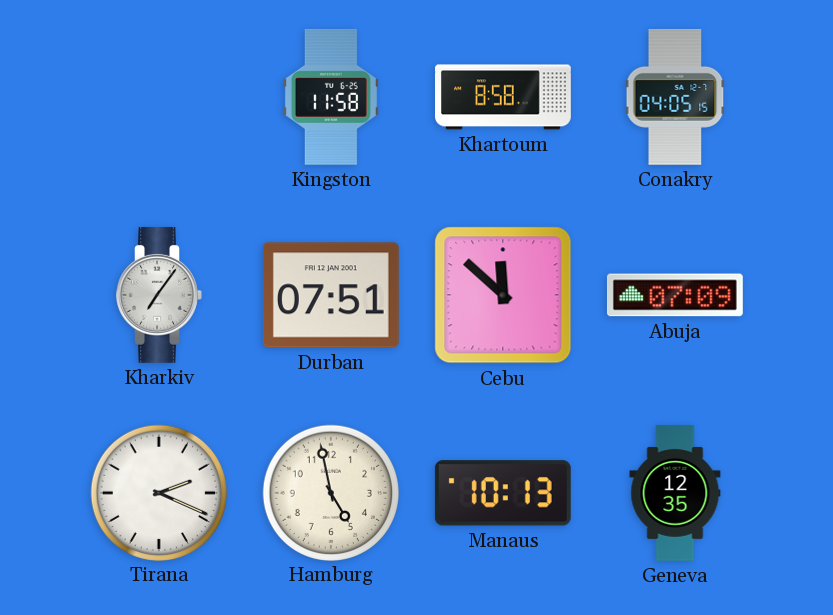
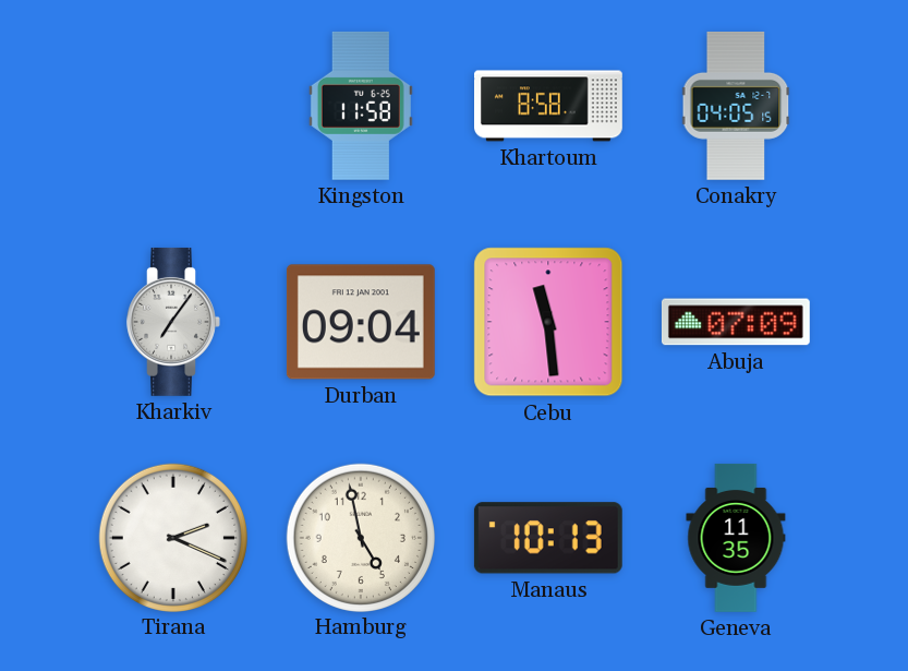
Durban: 07:51 -> 09:04
Cebu: 11:52 -> 11:29
Geneva: 12:35 -> 11:35
